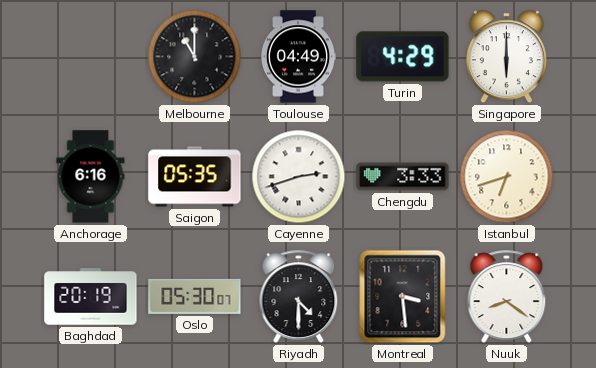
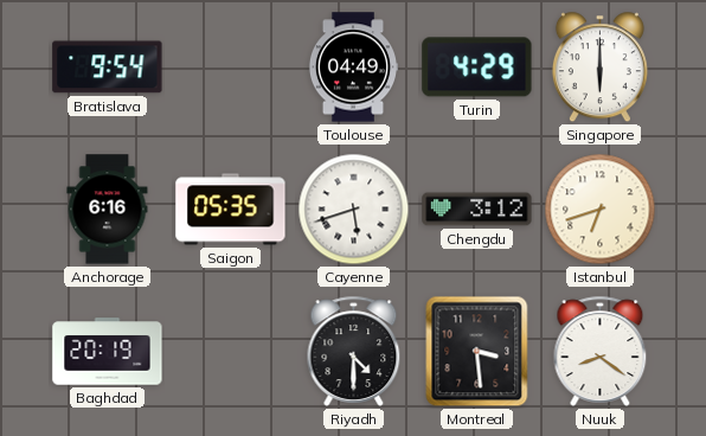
Bratislava: none -> 9:54
Melbourne: 11:00 -> none
Cayenne: 2:42 -> 5:42
Chengdu: 3:33 -> 3:12
Oslo: 05:30 -> none
